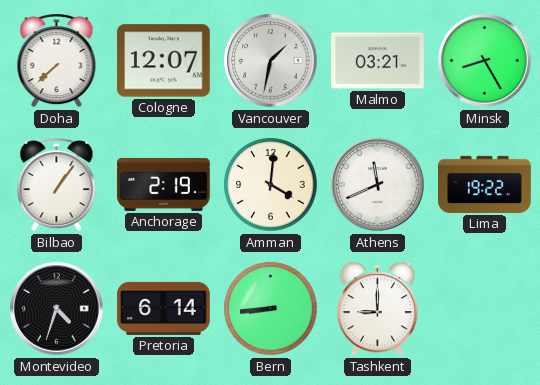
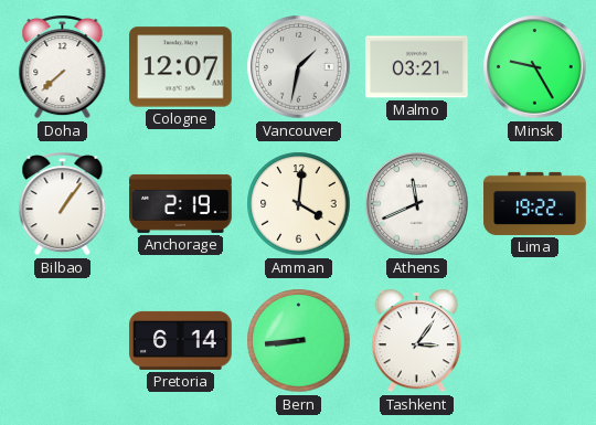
Minsk: 8:25 -> 9:25
Montevideo: 4:33 -> none
Tashkent: 9:00 -> 3:06
